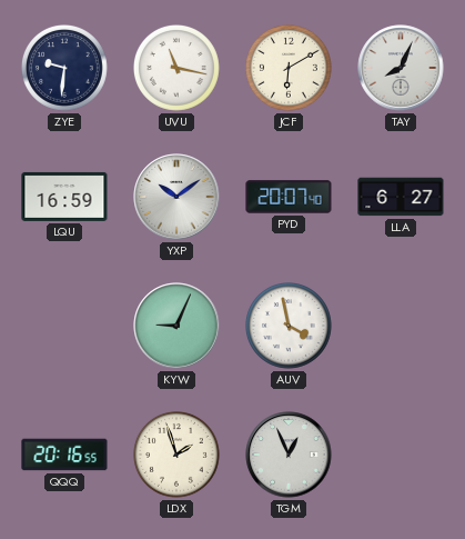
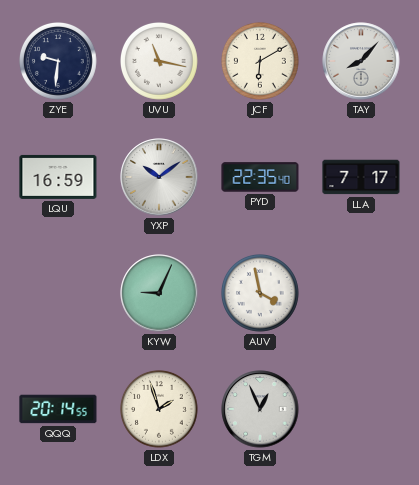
TAY: 8:04 -> 8:07
PYD: 20:07 -> 22:35
LLA: 6:27 -> 7:17
QQQ: 20:16 -> 20:14
